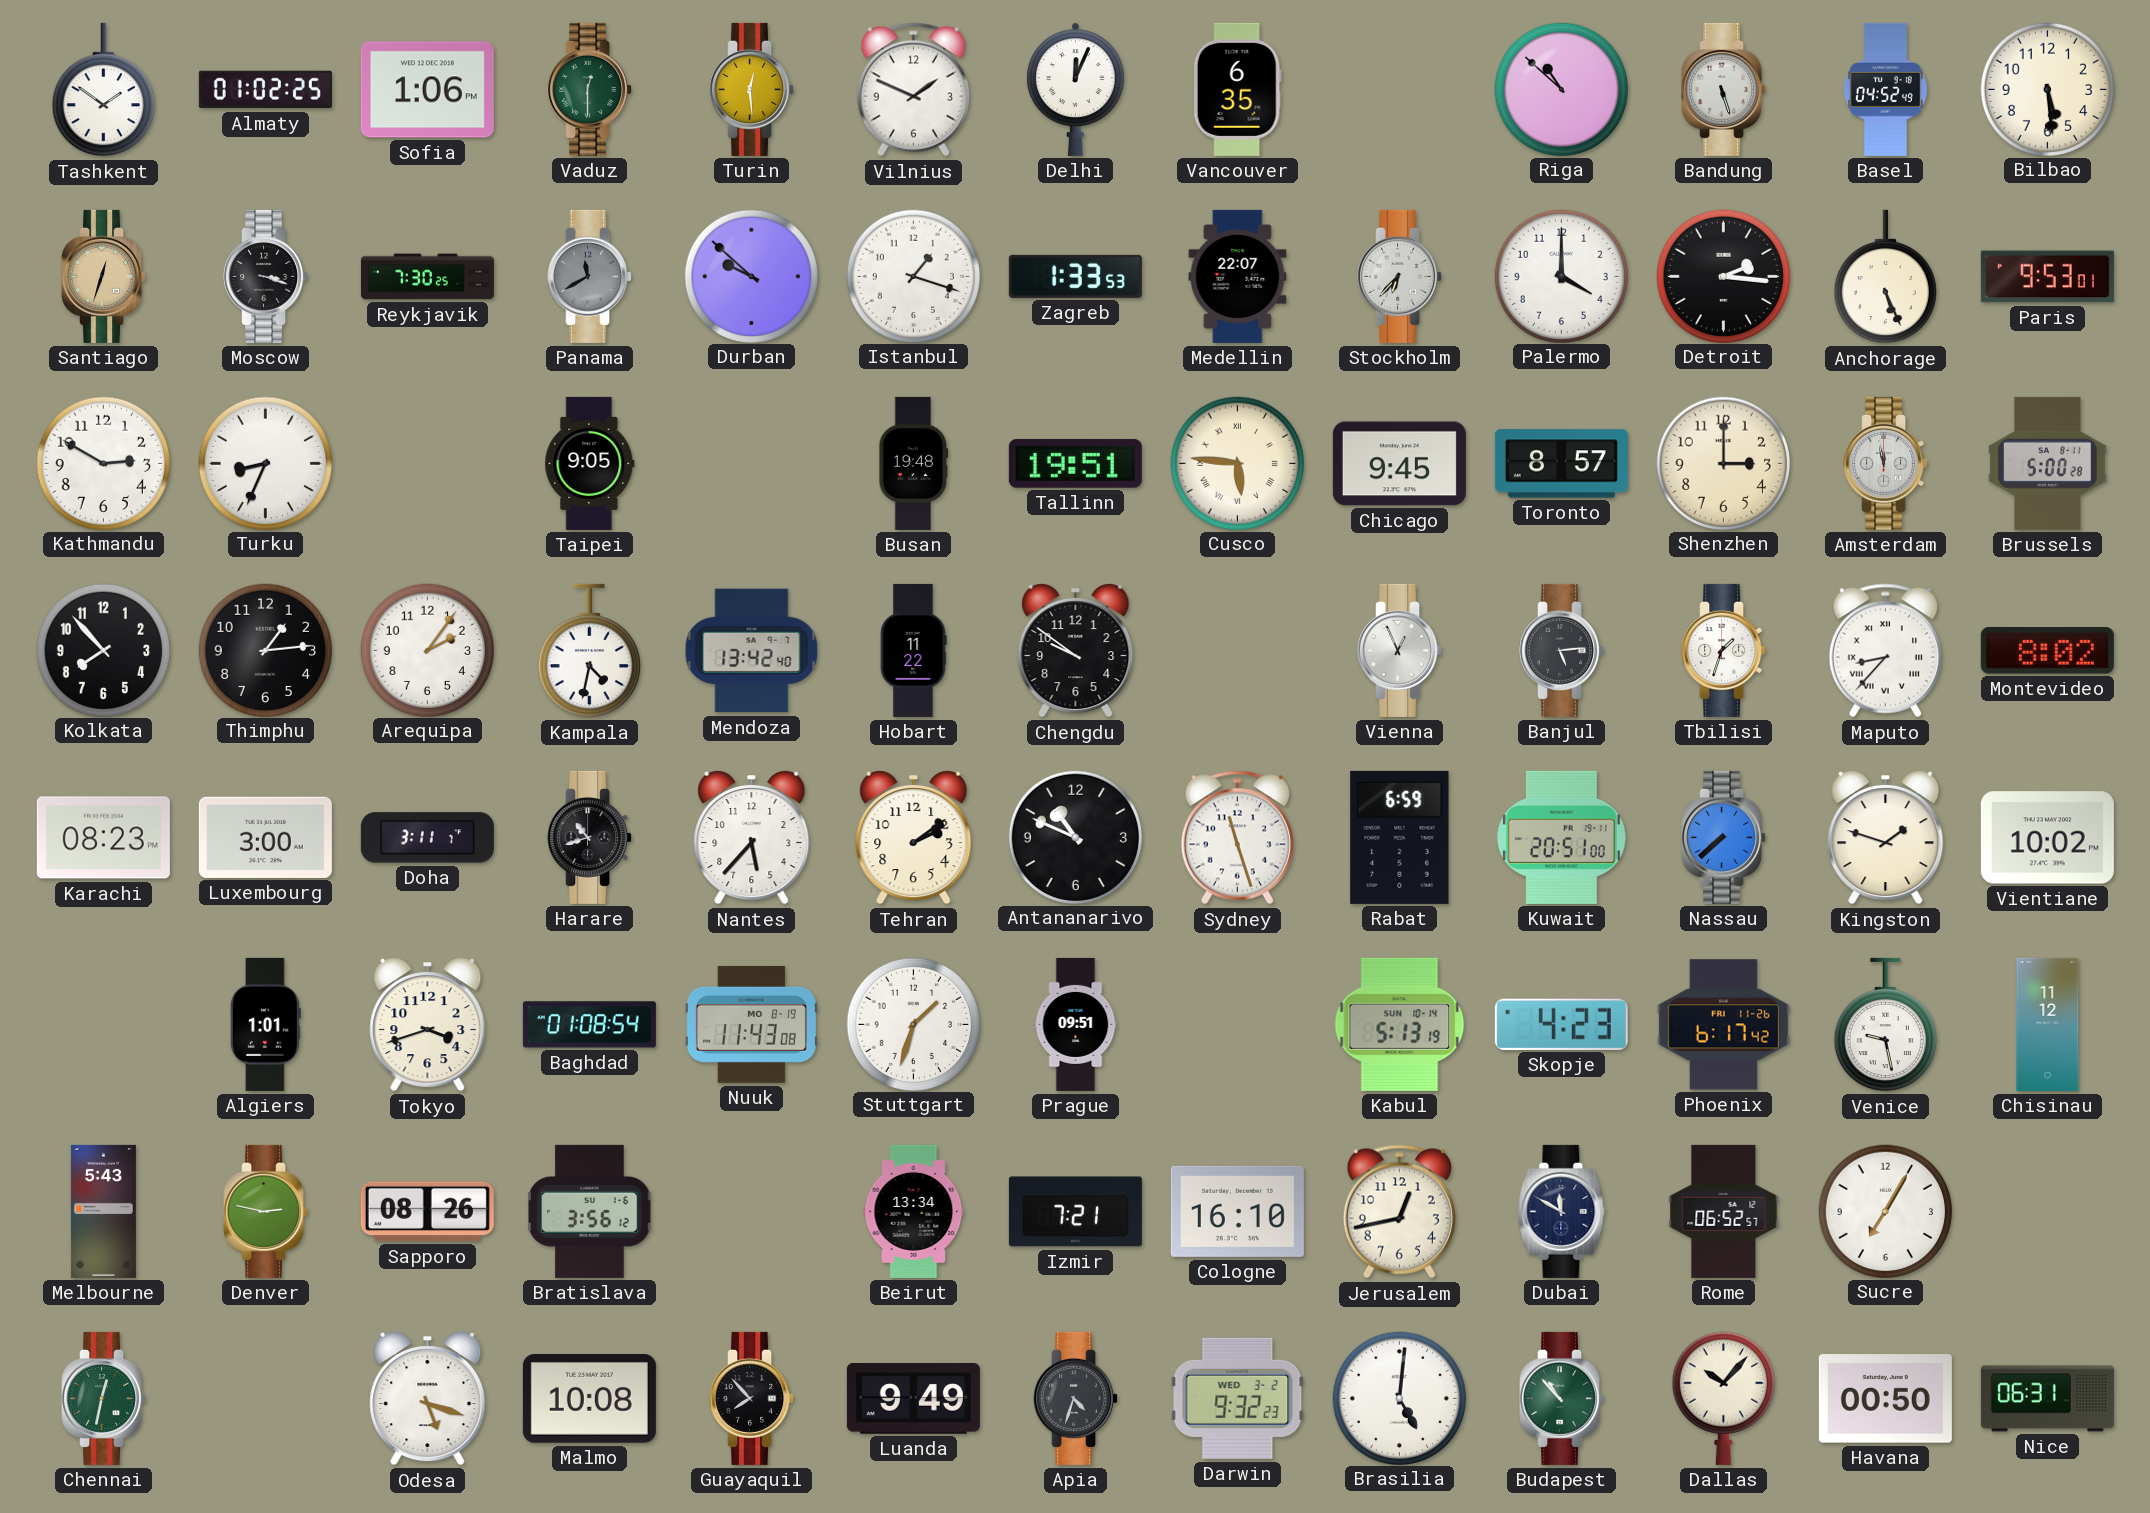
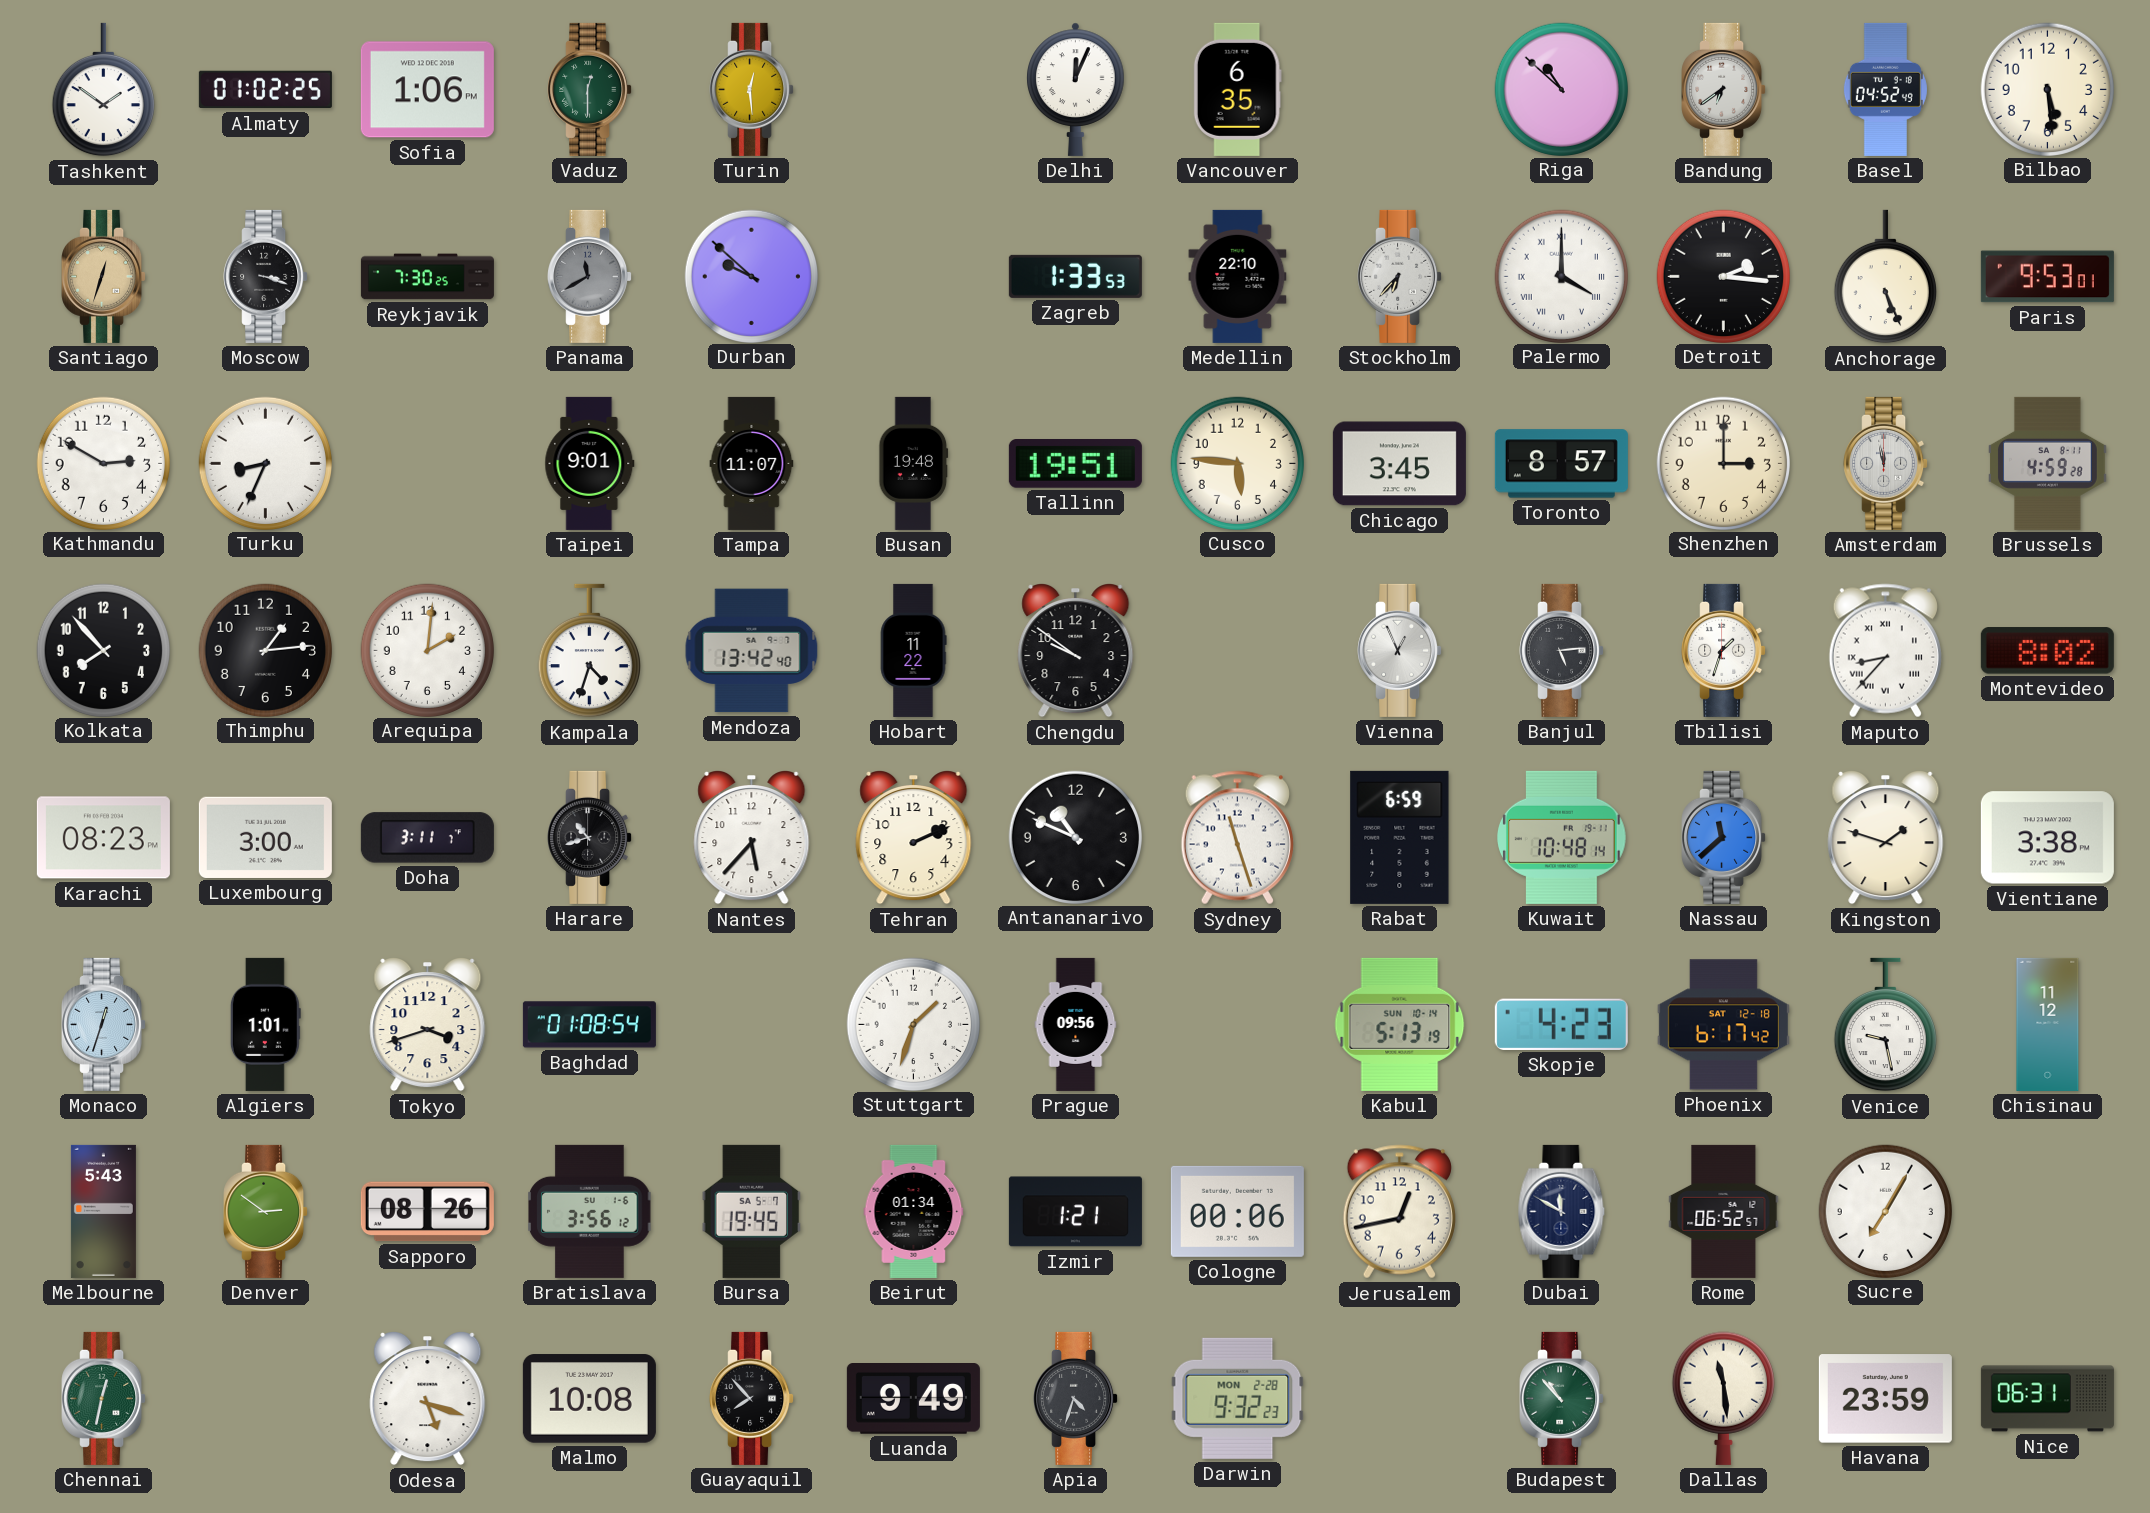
Vilnius: 1:49 -> none
Bandung: 5:27 -> 6:39
Istanbul: 1:18 -> none
Medellin: 22:07 -> 22:10
Palermo numerals: Arabic -> Roman
Taipei: 9:05 -> 9:01
Tampa: none -> 11:07
Cusco numerals: Roman -> Arabic
Chicago: 9:45 -> 3:45
Brussels: 5:00 -> 4:59
Arequipa: 2:06 -> 2:01
Kampala: 4:32 -> 4:33
Tehran: 2:09 -> 2:11
Kuwait: 20:51 -> 10:48
Nassau: 7:38 -> 11:38
Vientiane: 10:02 -> 3:38
Monaco: none -> 12:33
Nuuk: 11:43 -> none
Prague: 09:51 -> 09:56
Phoenix date: FRI 11-26 -> SAT 12-18
Denver: 2:47 -> 2:51
Bursa: none -> 19:45
Beirut: 13:34 -> 01:34
Izmir: 7:21 -> 1:21
Cologne: 16:10 -> 00:06
Darwin date: WED 3-2 -> MON 2-28
Brasilia: 5:01 -> none
Dallas: 10:07 -> 11:29
Havana: 00:50 -> 23:59
